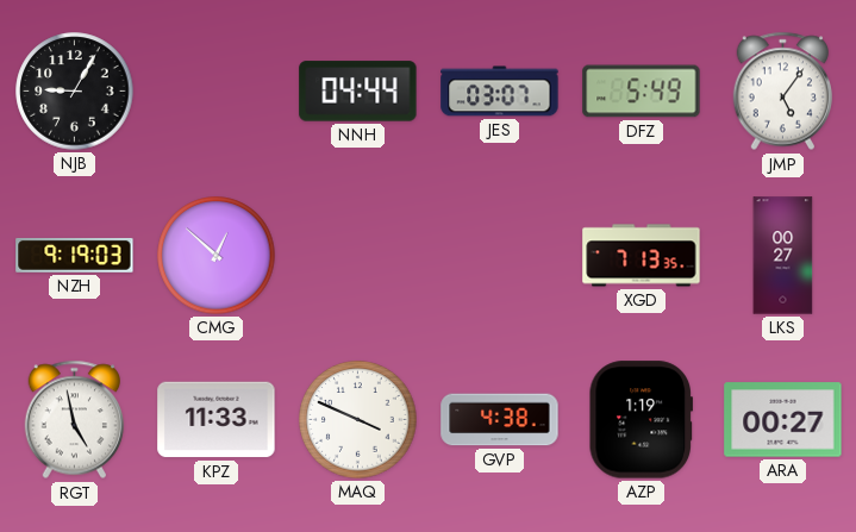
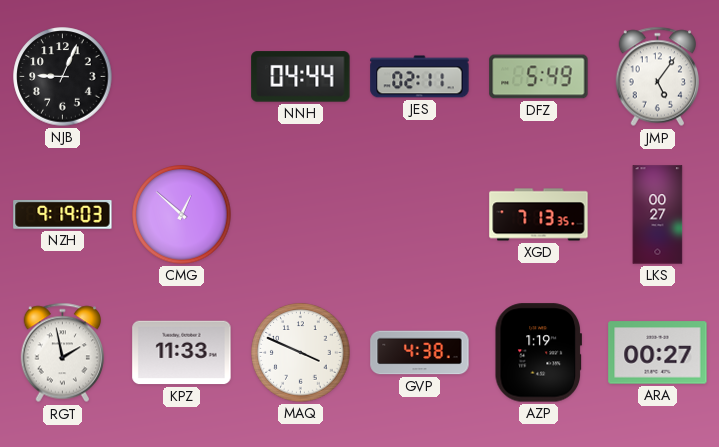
NJB: 9:05 -> 9:04
JES: 03:07 -> 02:11
RGT: 4:58 -> 1:58
